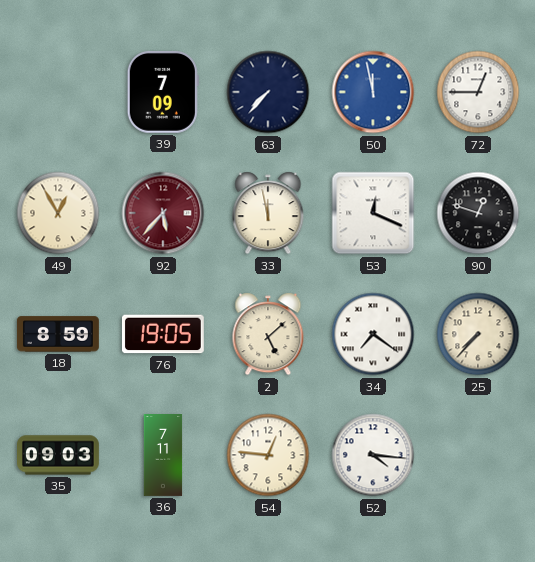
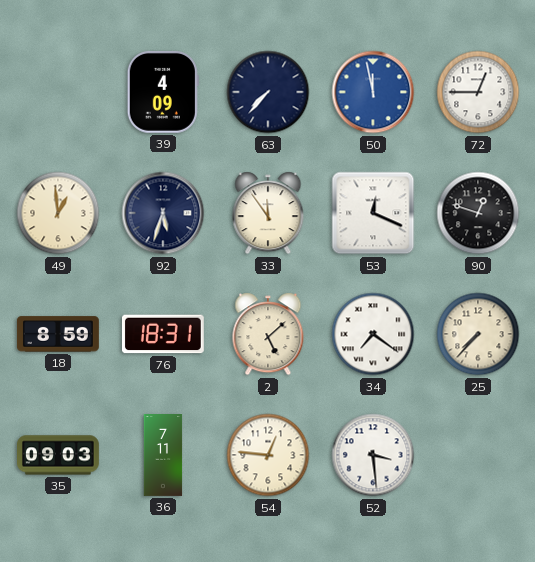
39: 7:09 -> 4:09
49: 12:55 -> 12:59
92: 5:37 -> 5:33
92 dial: burgundy -> navy
33: 11:58 -> 11:54
76: 19:05 -> 18:31
52: 4:16 -> 3:29
